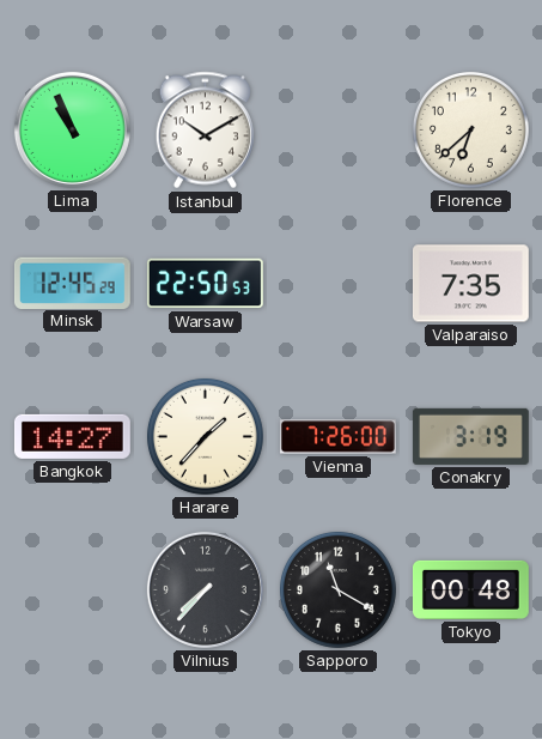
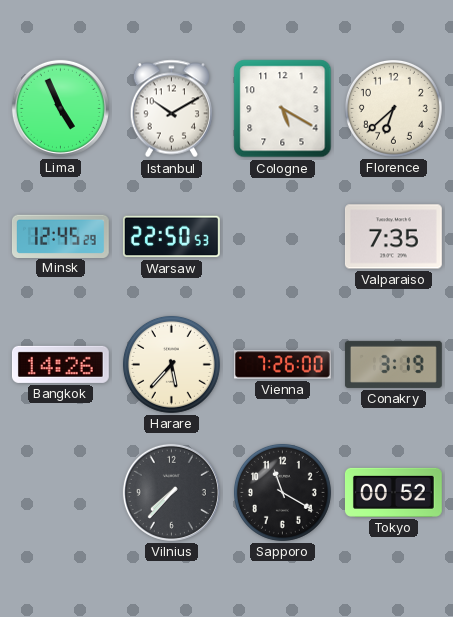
Lima: 10:56 -> 4:56
Cologne: none -> 5:20
Bangkok: 14:27 -> 14:26
Harare: 1:37 -> 5:37
Tokyo: 00:48 -> 00:52
